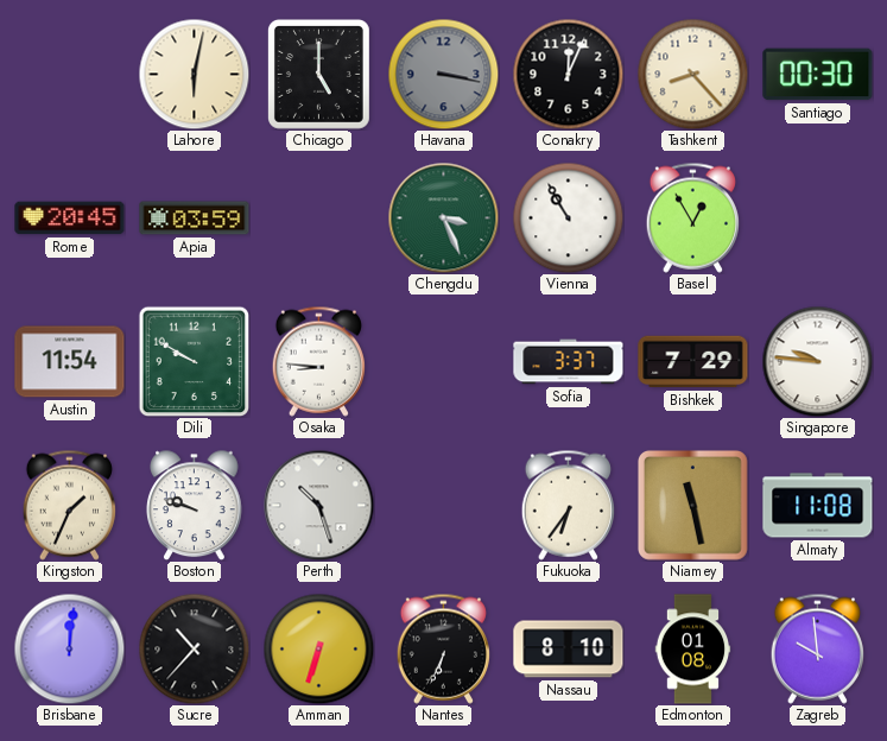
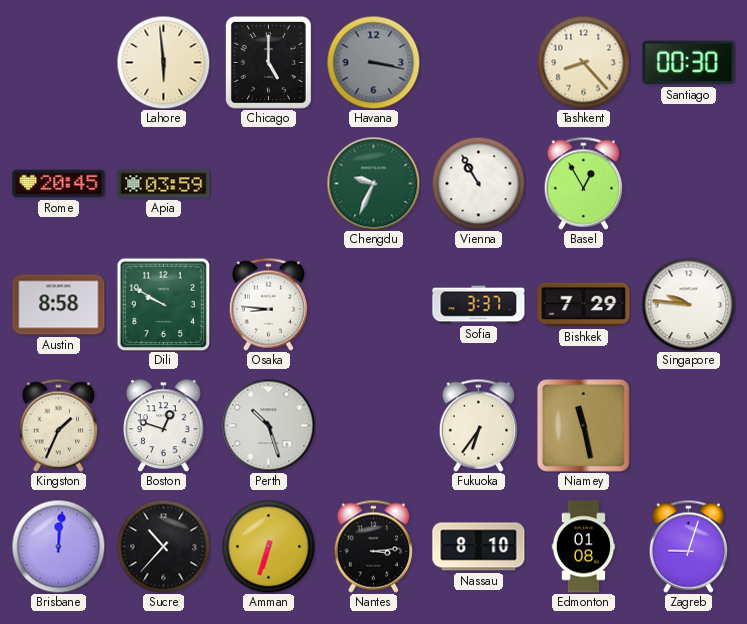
Lahore: 6:02 -> 5:59
Conakry: 12:04 -> none
Chengdu: 3:26 -> 9:34
Austin: 11:54 -> 8:58
Boston: 9:48 -> 12:48
Almaty: 11:08 -> none
Nantes: 6:34 -> 3:14
Zagreb: 9:59 -> 9:03
